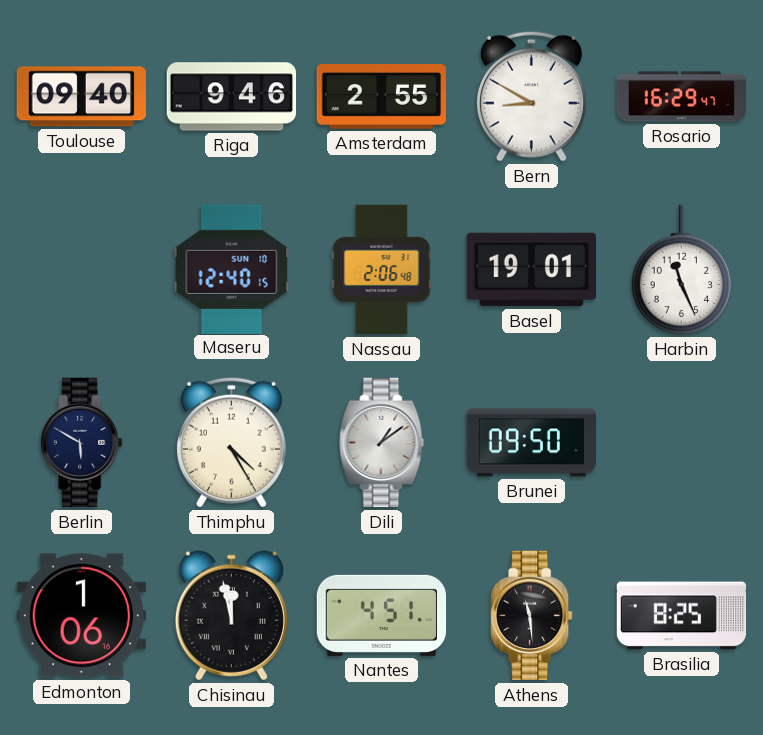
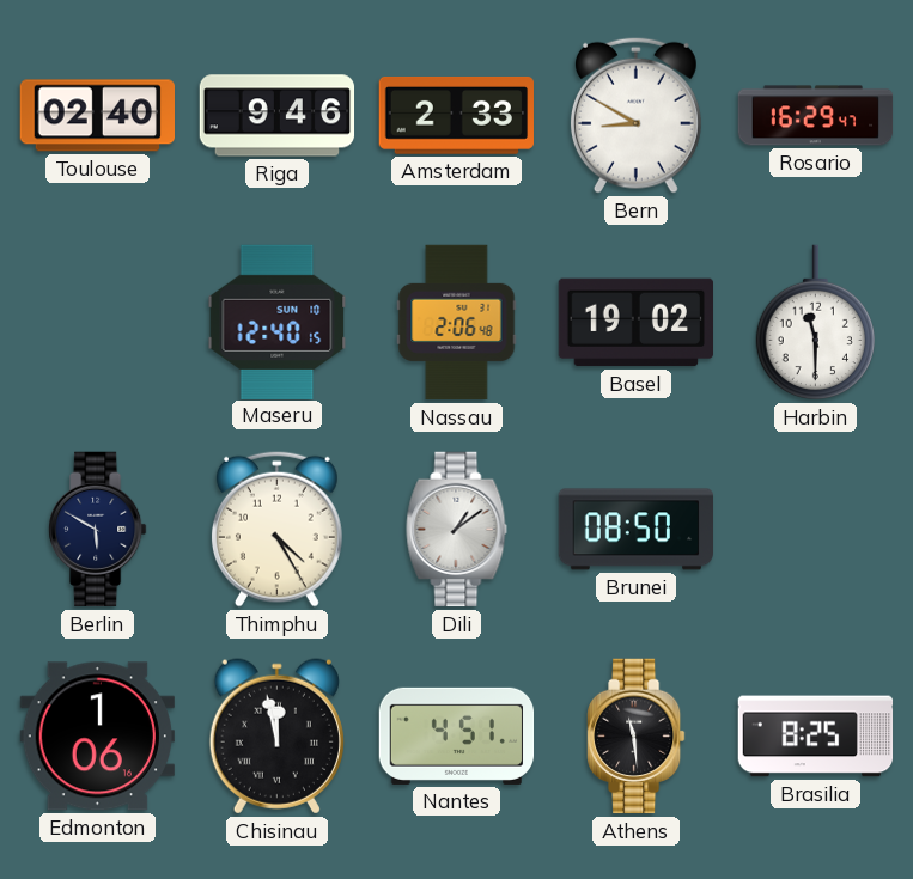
Toulouse: 09:40 -> 02:40
Amsterdam: 2:55 -> 2:33
Basel: 19:01 -> 19:02
Harbin: 11:26 -> 11:30
Brunei: 09:50 -> 08:50
